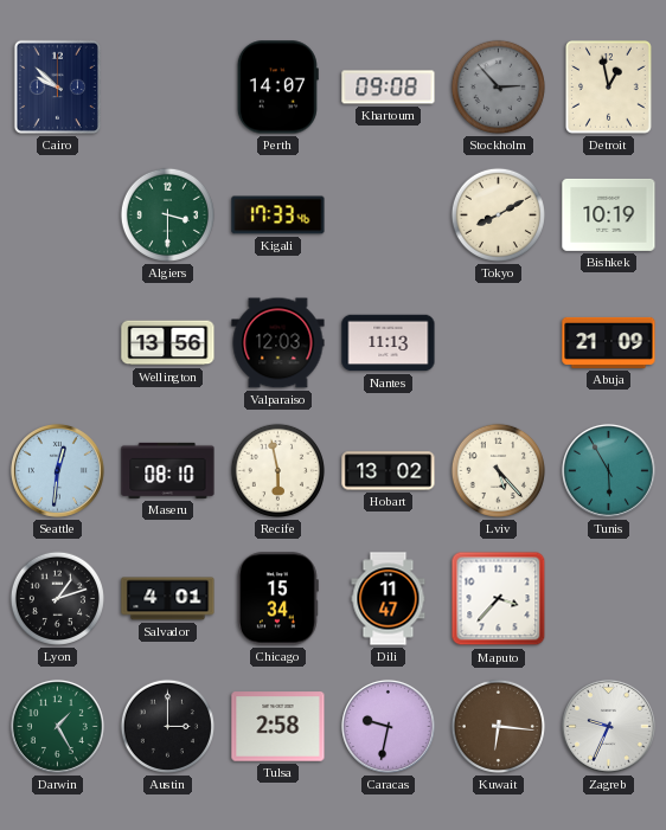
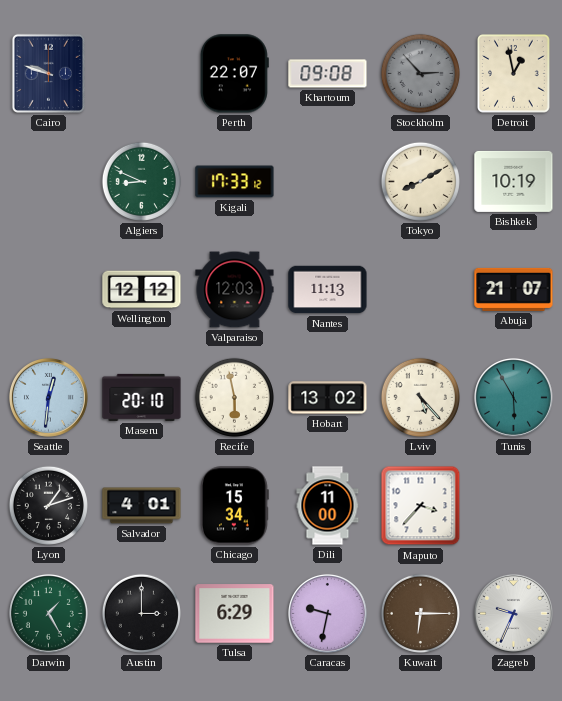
Cairo: 9:52 -> 9:48
Perth: 14:07 -> 22:07
Algiers: 3:30 -> 8:49
Kigali: 17:33:46 -> 17:33:12
Wellington: 13:56 -> 12:12
Abuja: 21:09 -> 21:07
Maseru: 08:10 -> 20:10
Dili: 11:47 -> 11:00
Tulsa: 2:58 -> 6:29
Kuwait: 6:16 -> 6:15
